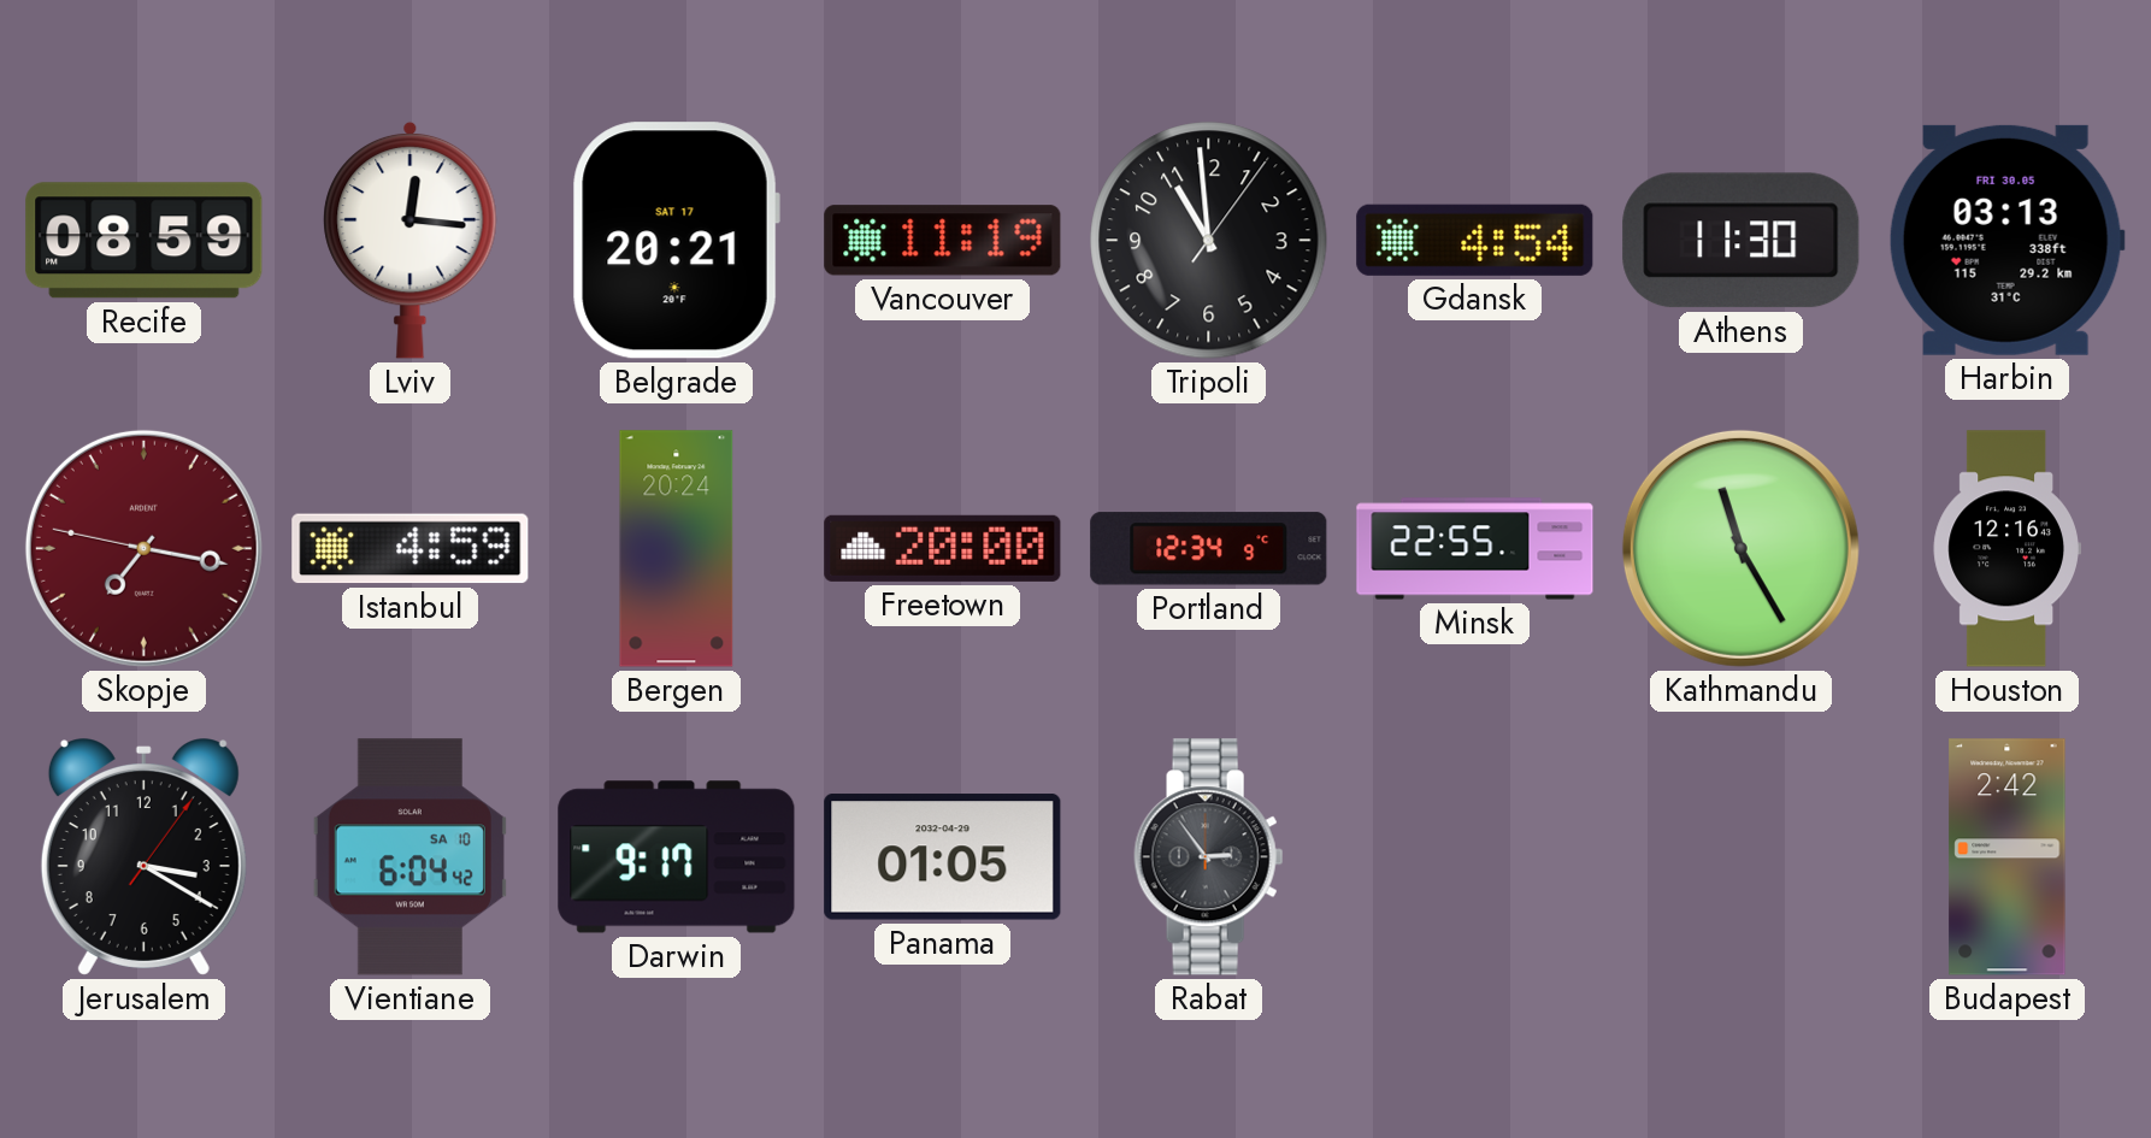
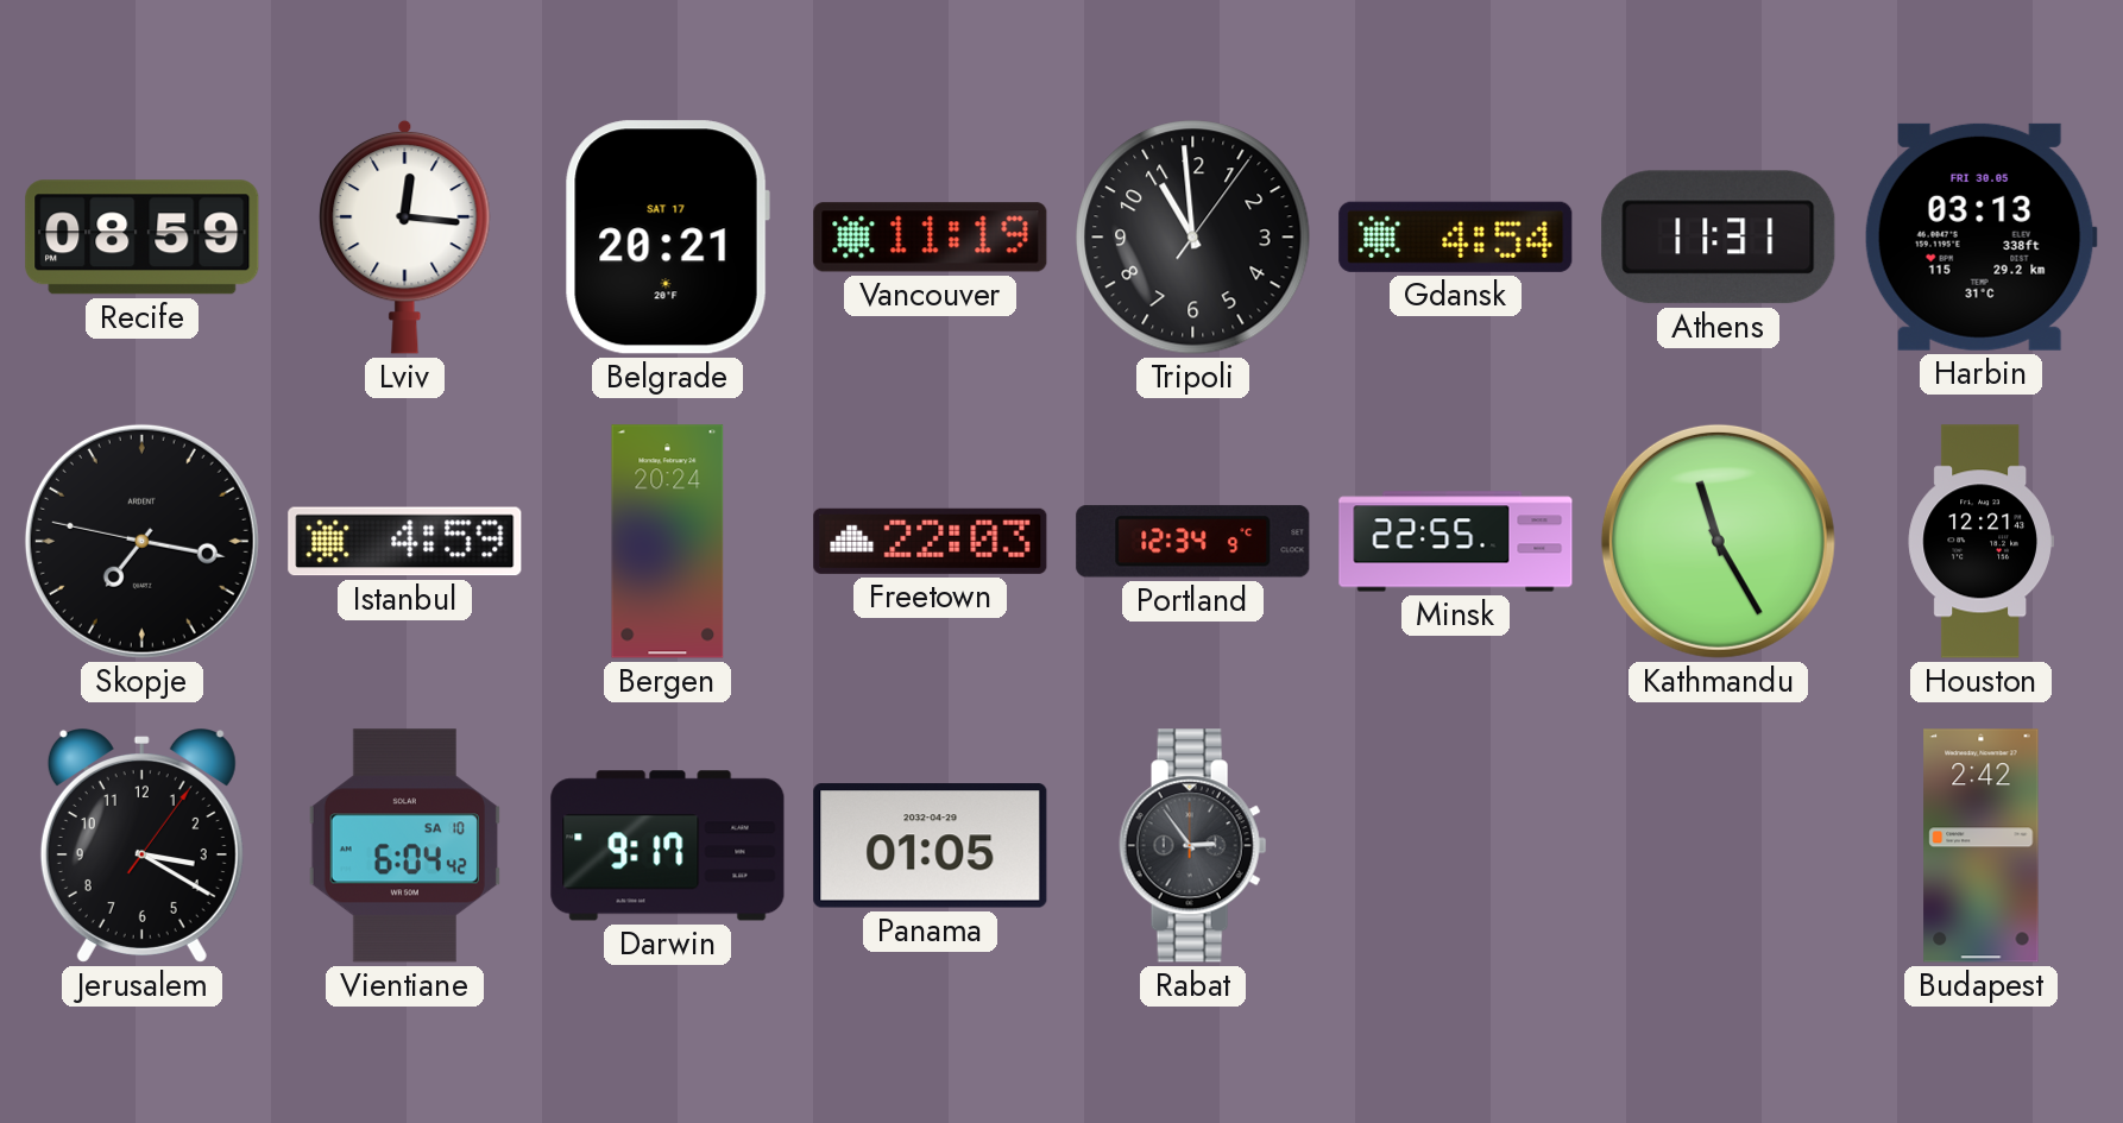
Athens: 11:30 -> 11:31
Skopje dial: burgundy -> black
Freetown: 20:00 -> 22:03
Houston: 12:16 -> 12:21
